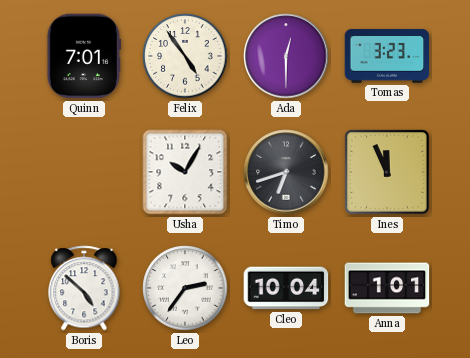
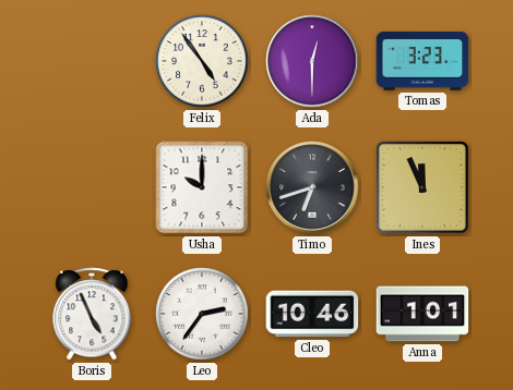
Quinn: 7:01 -> none
Usha: 10:05 -> 10:00
Boris: 4:52 -> 4:56
Cleo: 10:04 -> 10:46
